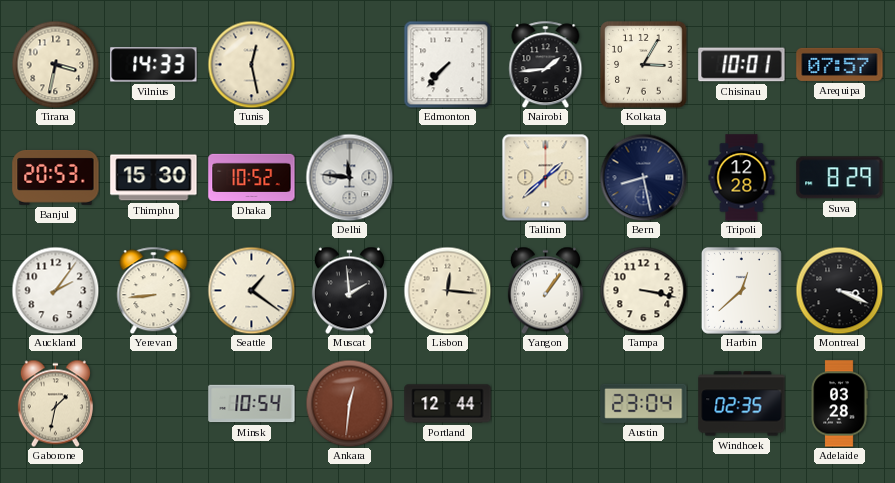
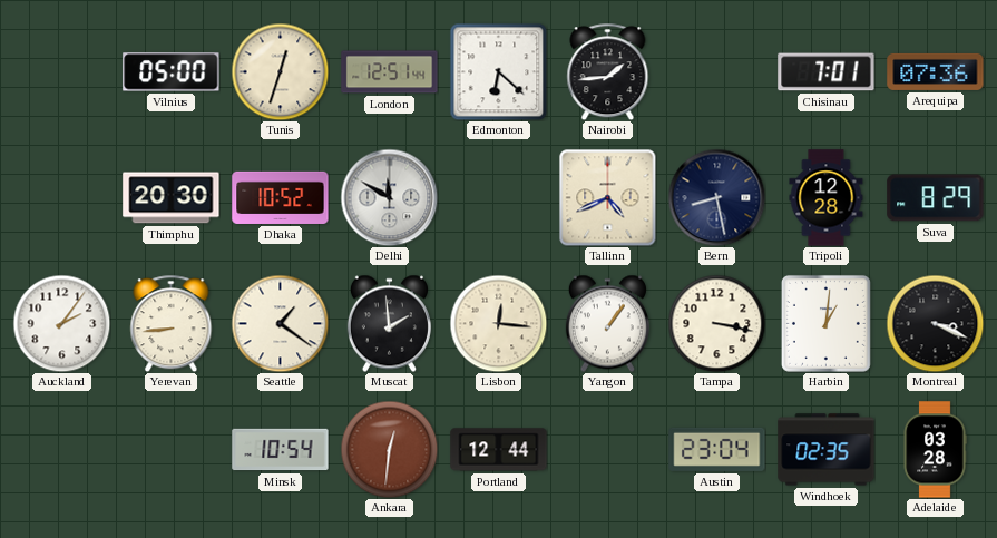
Tirana: 3:32 -> none
Vilnius: 14:33 -> 05:00
Tunis: 12:28 -> 12:33
London: none -> 12:51
Edmonton: 7:37 -> 6:22
Kolkata: 3:05 -> none
Chisinau: 10:01 -> 7:01
Arequipa: 07:57 -> 07:36
Banjul: 20:53 -> none
Thimphu: 15:30 -> 20:30
Delhi: 11:46 -> 11:50
Tallinn: 1:38 -> 4:41
Harbin: 12:38 -> 1:01
Gaborone: 1:32 -> none
